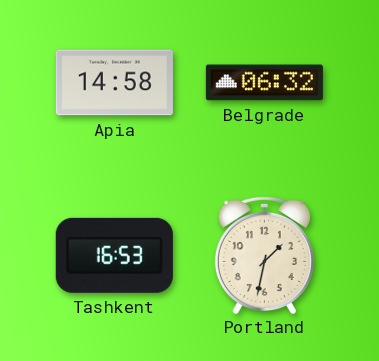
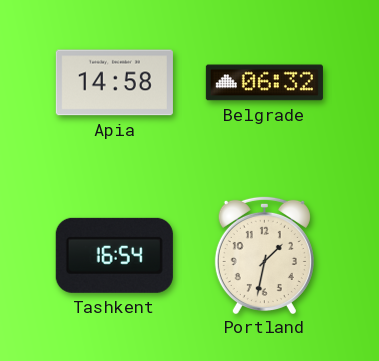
Tashkent: 16:53 -> 16:54
